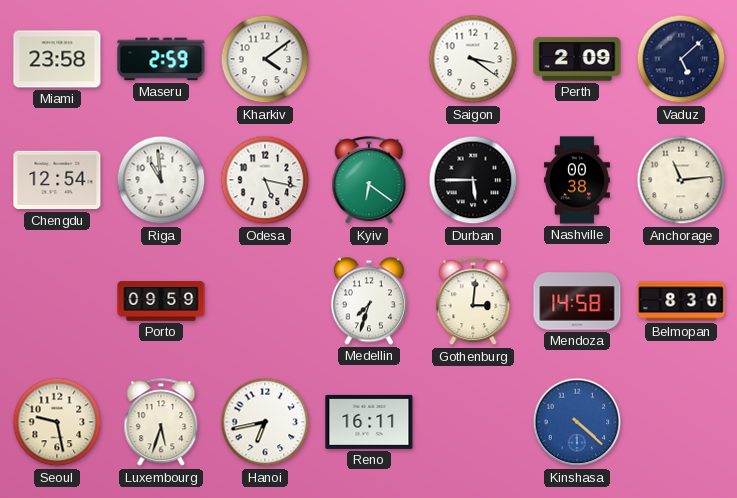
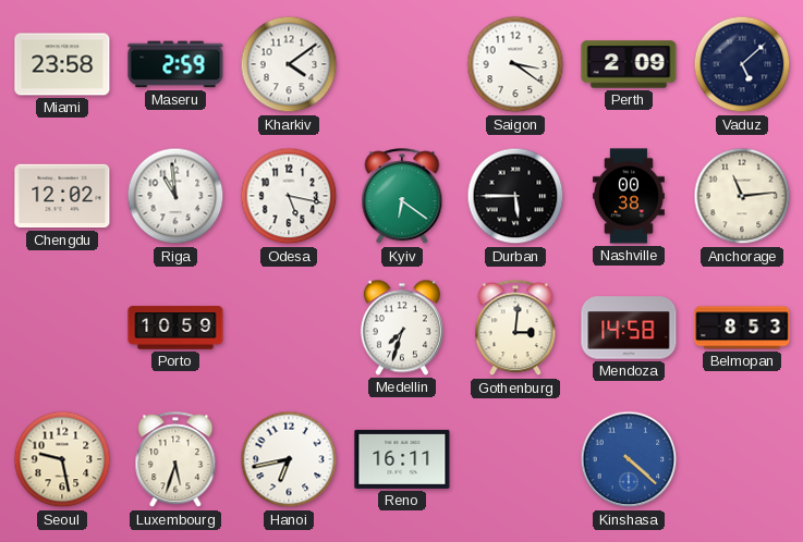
Chengdu: 12:54 -> 12:02
Porto: 09:59 -> 10:59
Belmopan: 8:30 -> 8:53
